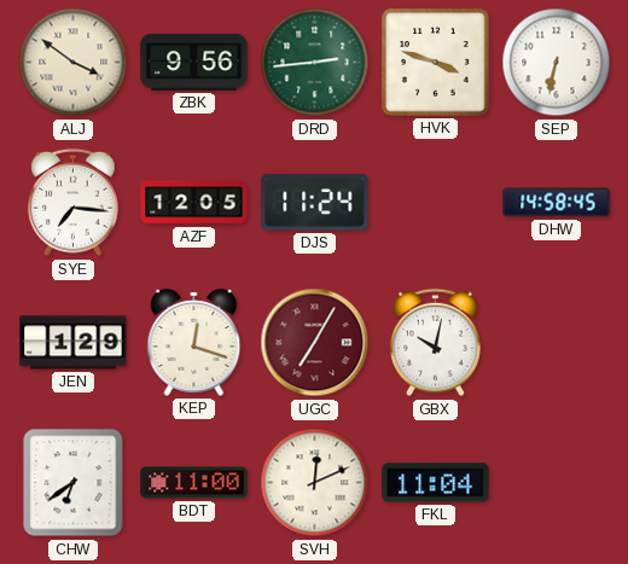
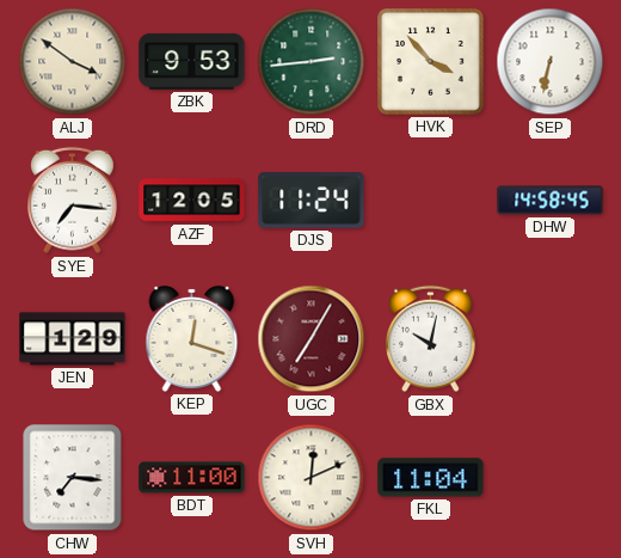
ZBK: 9:56 -> 9:53
HVK: 3:48 -> 3:53
CHW: 6:39 -> 7:16
